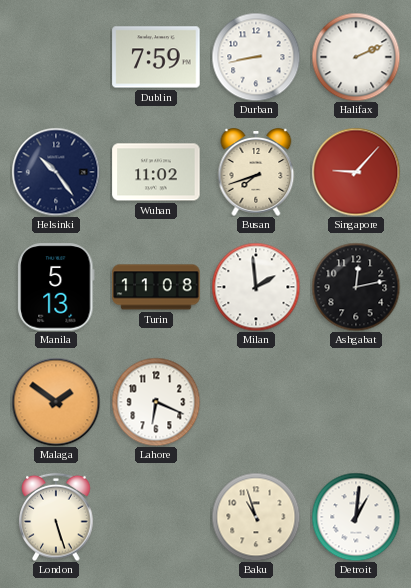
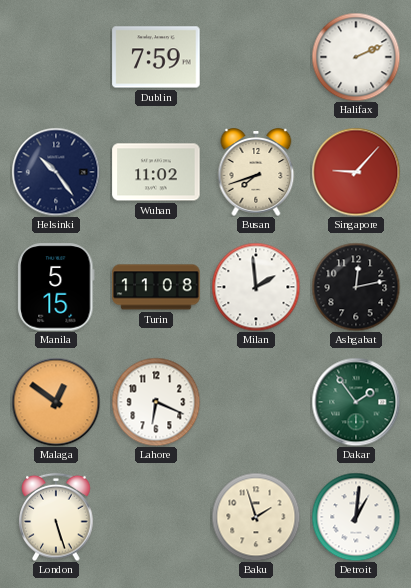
Durban: 8:43 -> none
Manila: 5:13 -> 5:15
Malaga: 1:51 -> 12:51
Dakar: none -> 1:54
Baku: 10:57 -> 1:57
